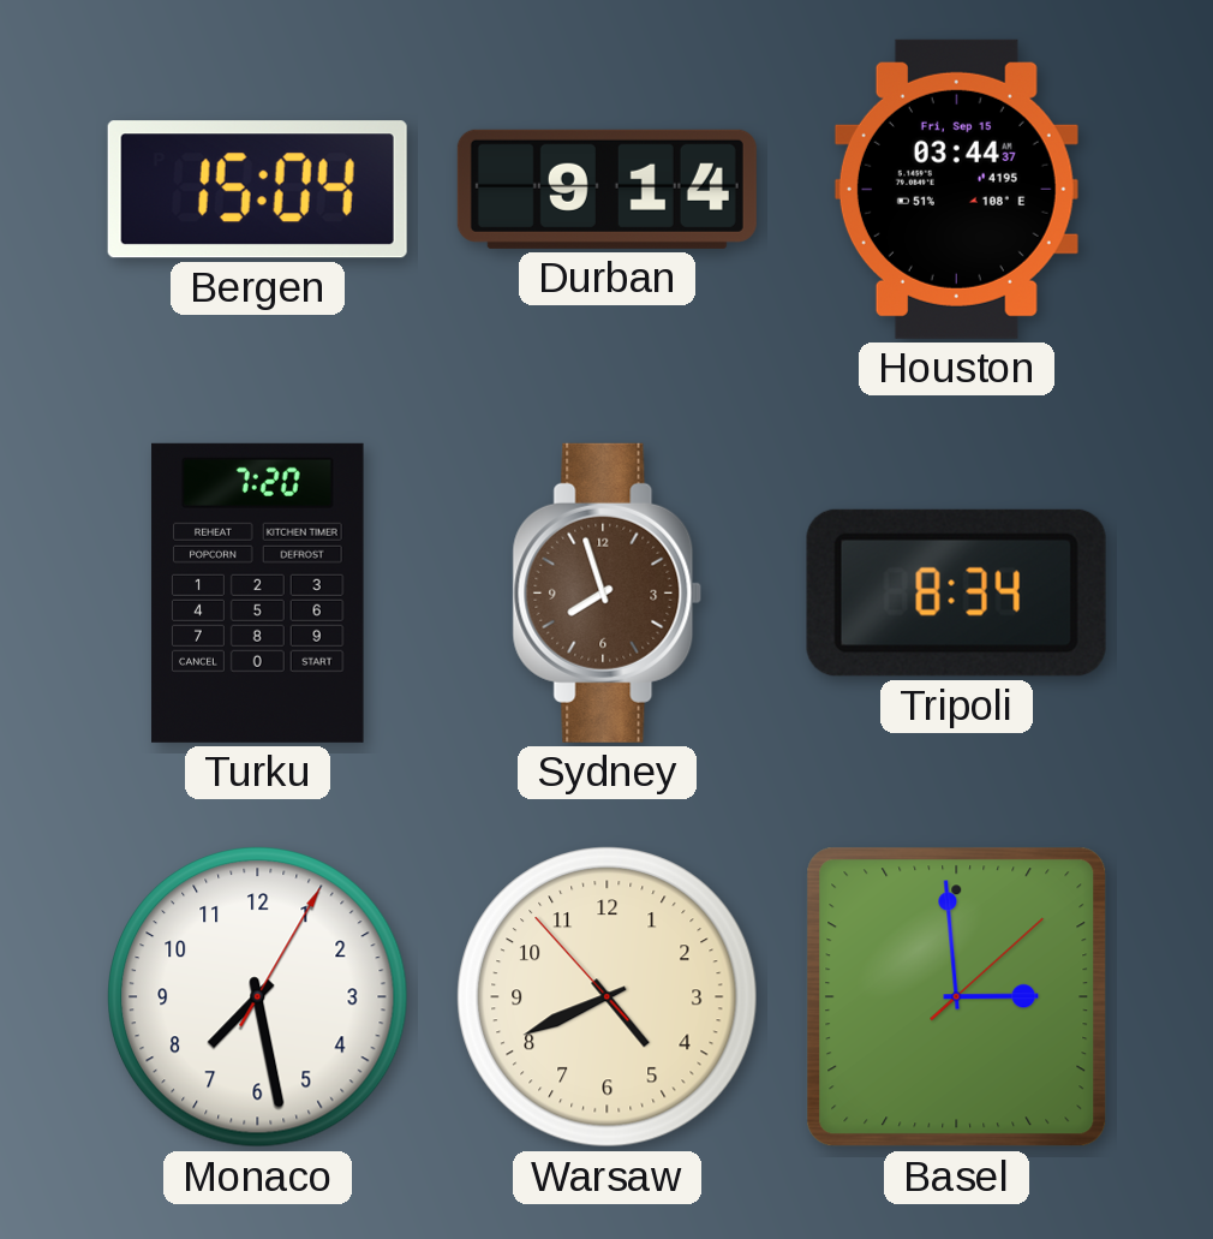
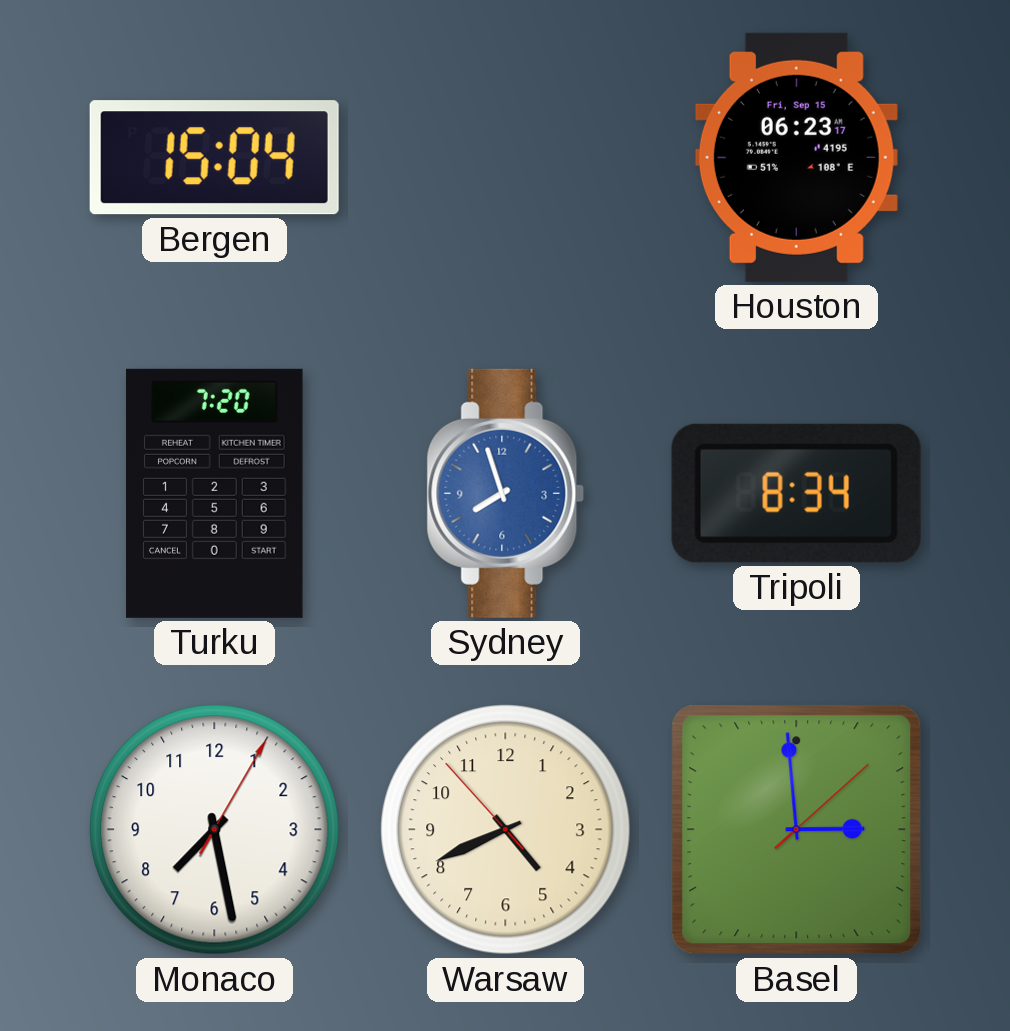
Durban: 9:14 -> none
Houston: 03:44 -> 06:23
Sydney dial: brown -> blue
